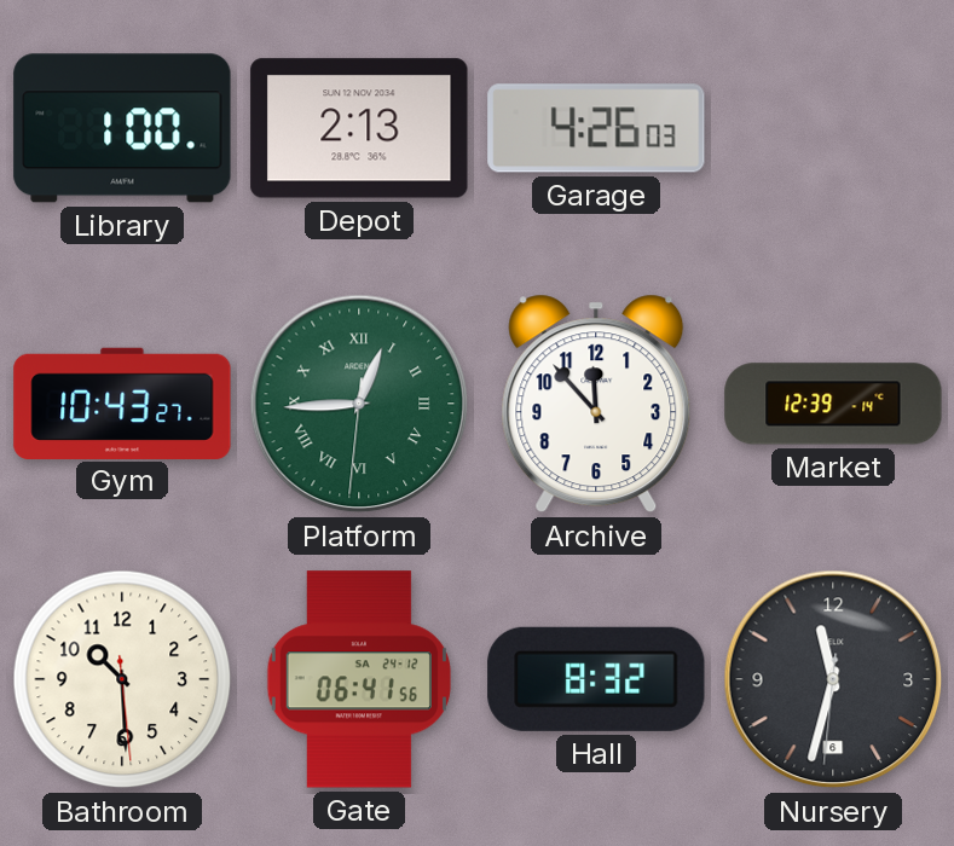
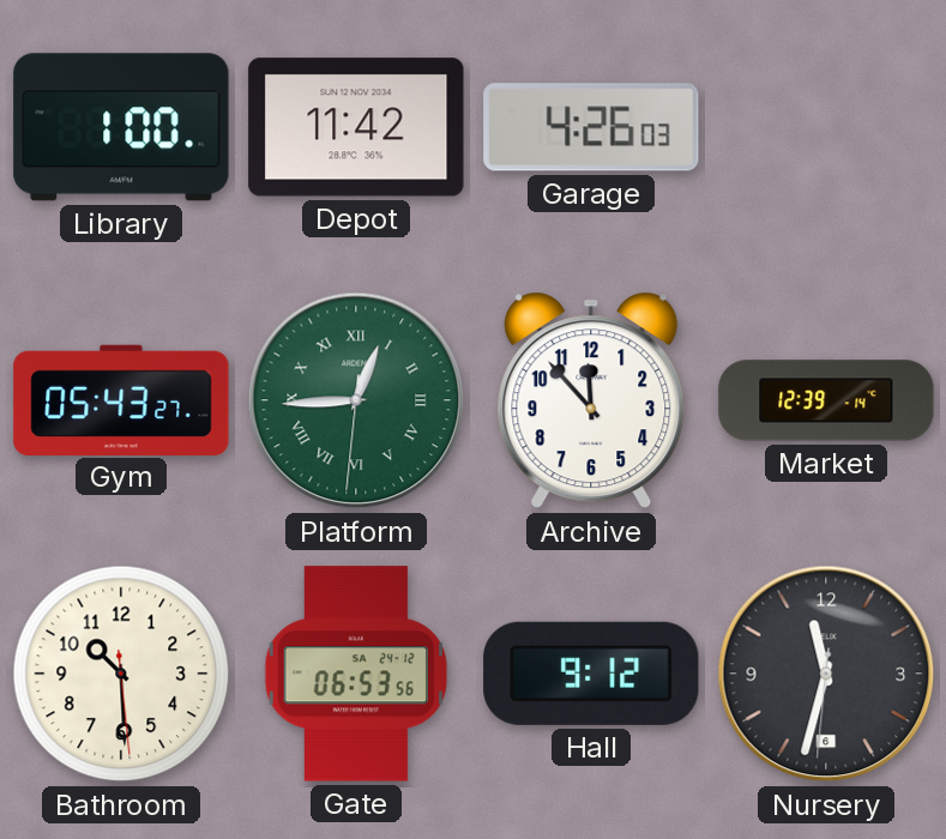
Depot: 2:13 -> 11:42
Gym: 10:43 -> 05:43
Gate: 06:41 -> 06:53
Hall: 8:32 -> 9:12
